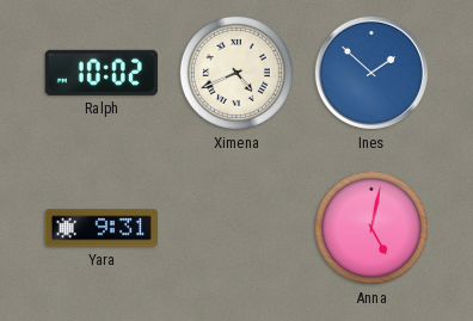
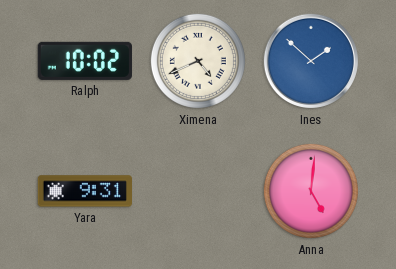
Anna: 5:02 -> 5:01
